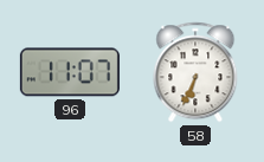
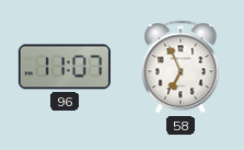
58: 6:34 -> 6:56
